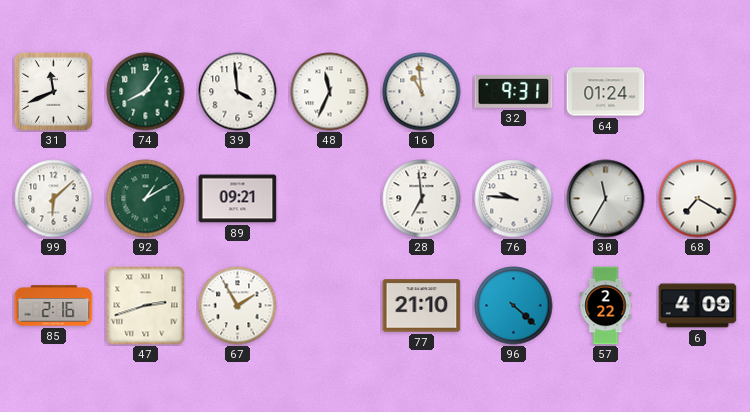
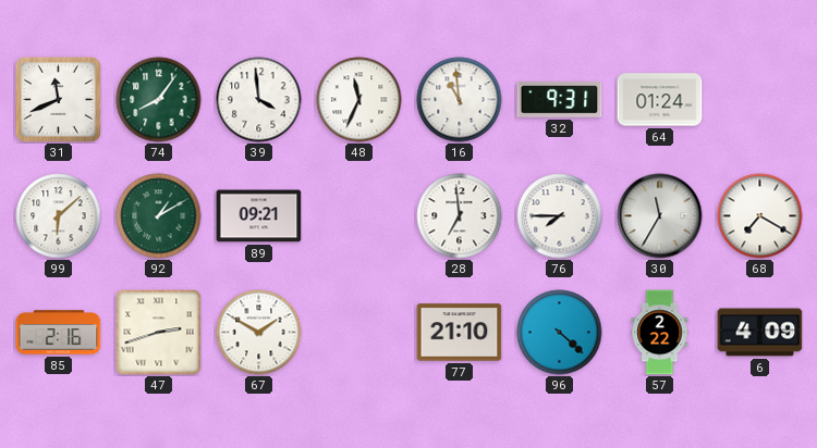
76: 9:46 -> 7:45
67: 1:55 -> 1:50
